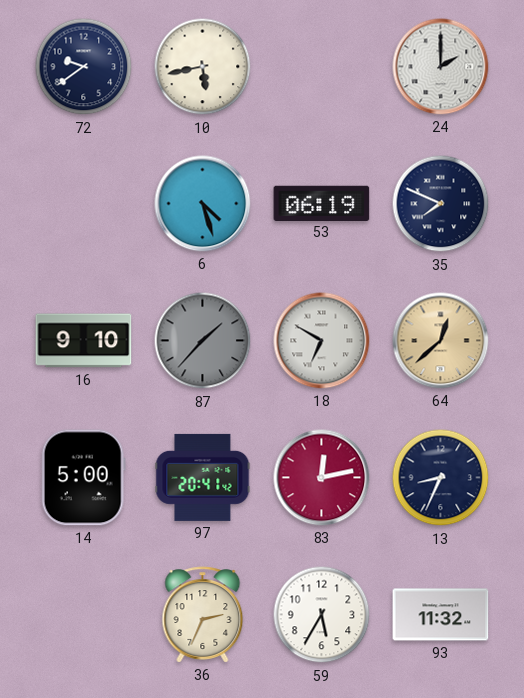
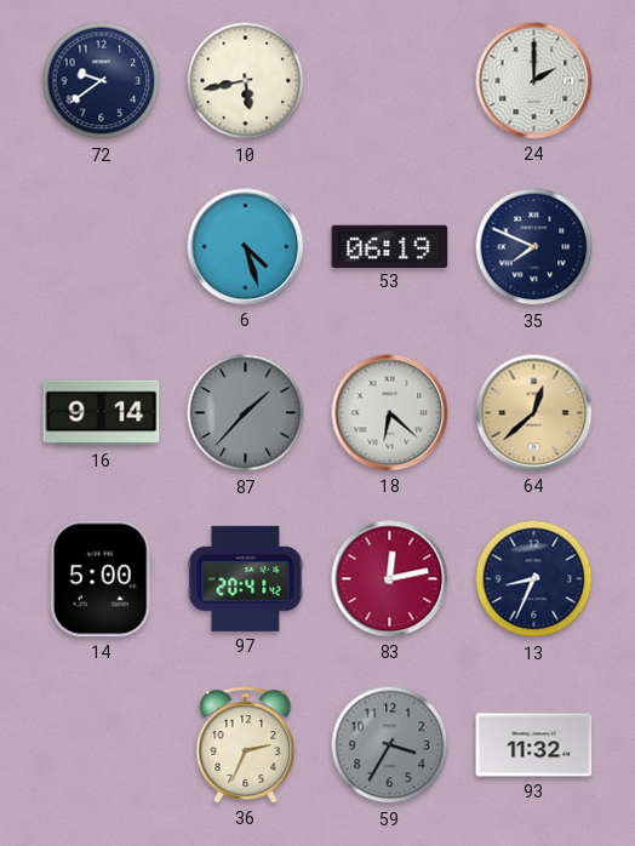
16: 9:10 -> 9:14
18: 6:50 -> 6:22
59: 5:35 -> 3:35
59 dial: white -> grey
